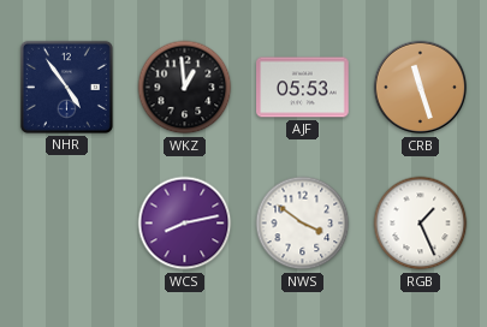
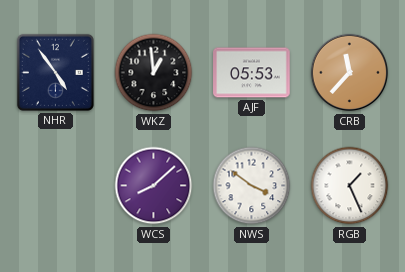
CRB: 11:27 -> 11:37
WCS: 8:13 -> 8:08
